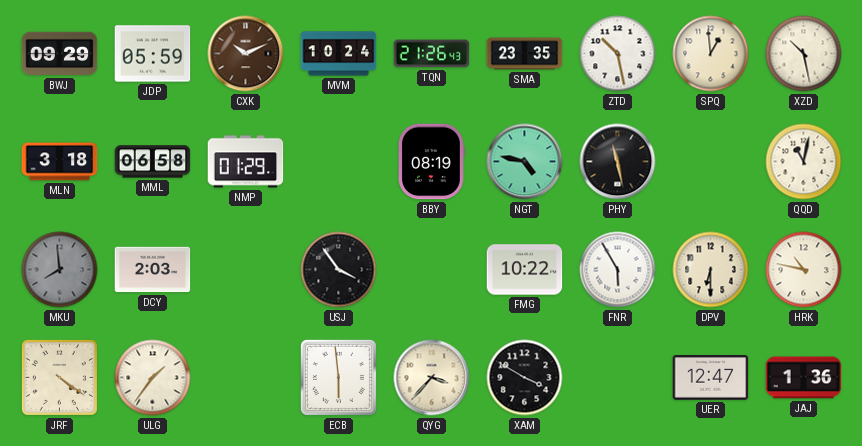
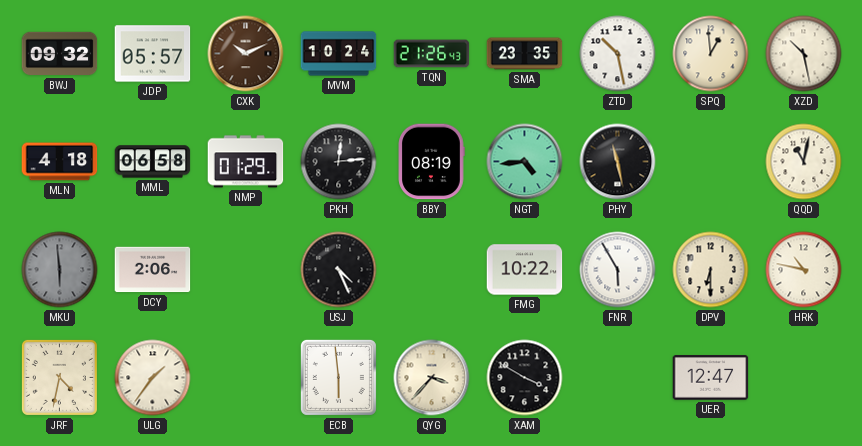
BWJ: 09:29 -> 09:32
JDP: 05:59 -> 05:57
MLN: 3:18 -> 4:18
PKH: none -> 12:14
NGT: 4:47 -> 4:44
MKU: 7:59 -> 5:59
DCY: 2:03 -> 2:06
USJ: 3:54 -> 4:26
JRF: 4:21 -> 4:32
JAJ: 1:36 -> none
